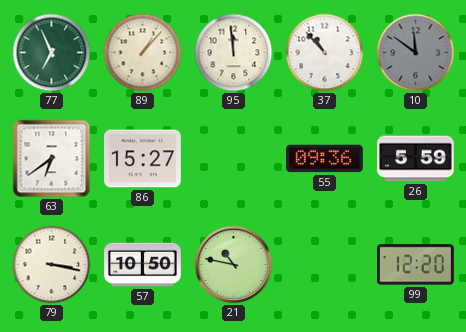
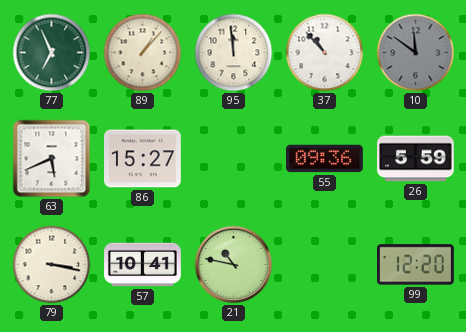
63: 6:39 -> 5:41
57: 10:50 -> 10:41
